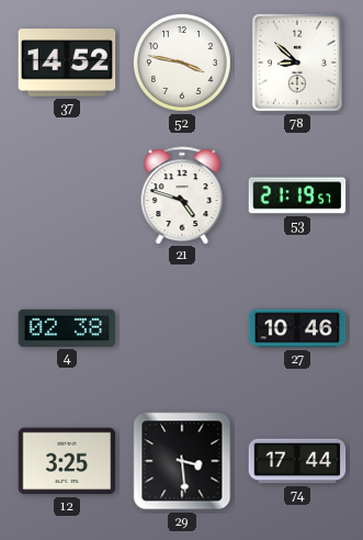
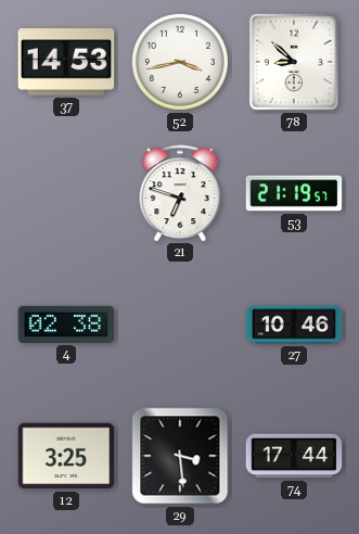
37: 14:52 -> 14:53
52: 3:47 -> 3:43
21: 4:48 -> 6:48
